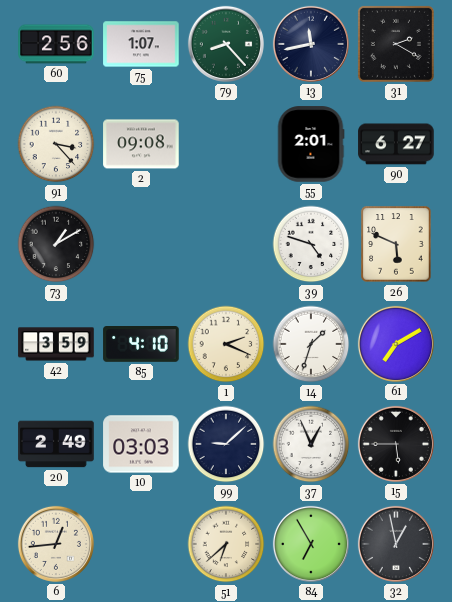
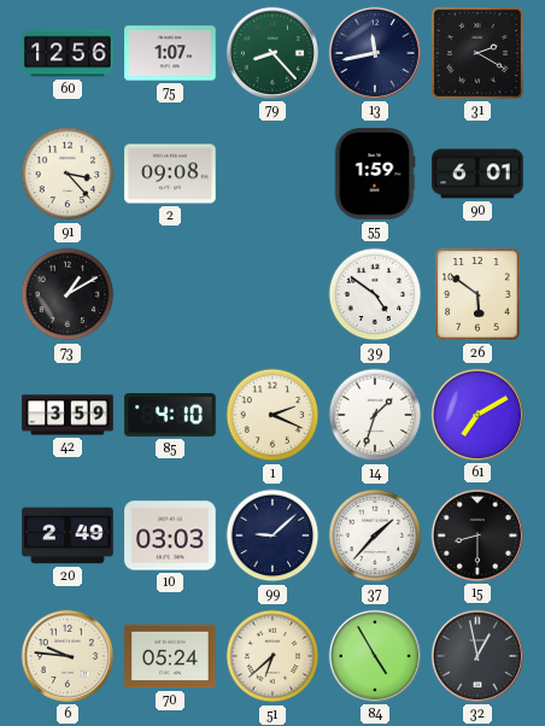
60: 2:56 -> 12:56
55: 2:01 -> 1:59
90: 6:27 -> 6:01
39: 4:48 -> 4:51
26: 5:49 -> 5:51
37: 12:56 -> 1:37
15: 5:45 -> 8:30
6: 12:44 -> 9:46
70: none -> 05:24
84: 6:55 -> 4:55
